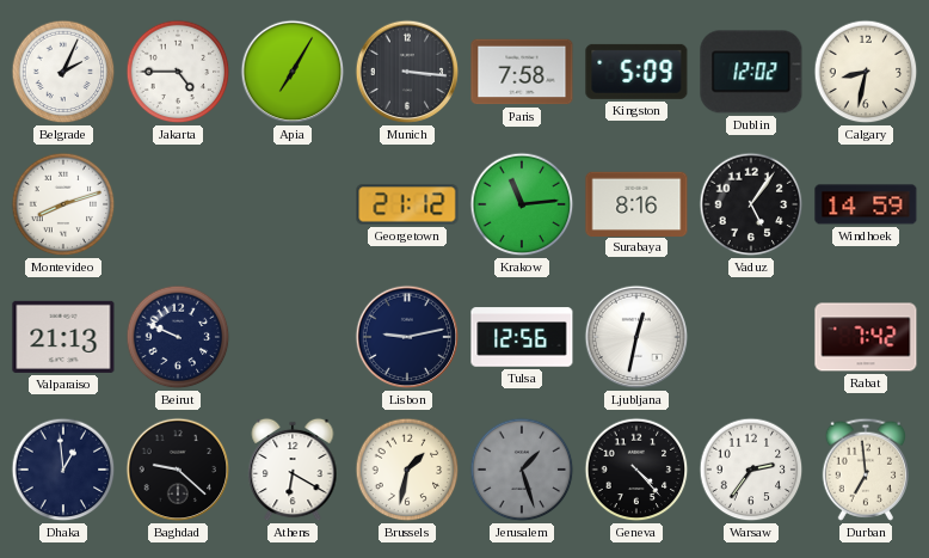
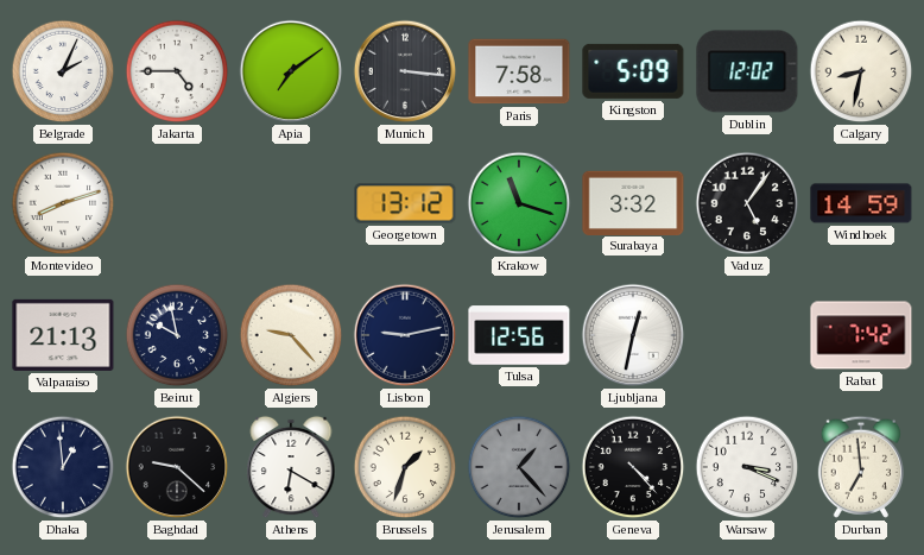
Apia: 7:05 -> 7:09
Georgetown: 21:12 -> 13:12
Krakow: 11:14 -> 11:18
Surabaya: 8:16 -> 3:32
Beirut: 9:49 -> 9:58
Algiers: none -> 9:23
Brussels: 1:32 -> 1:33
Jerusalem: 1:27 -> 1:23
Warsaw: 2:36 -> 3:19
